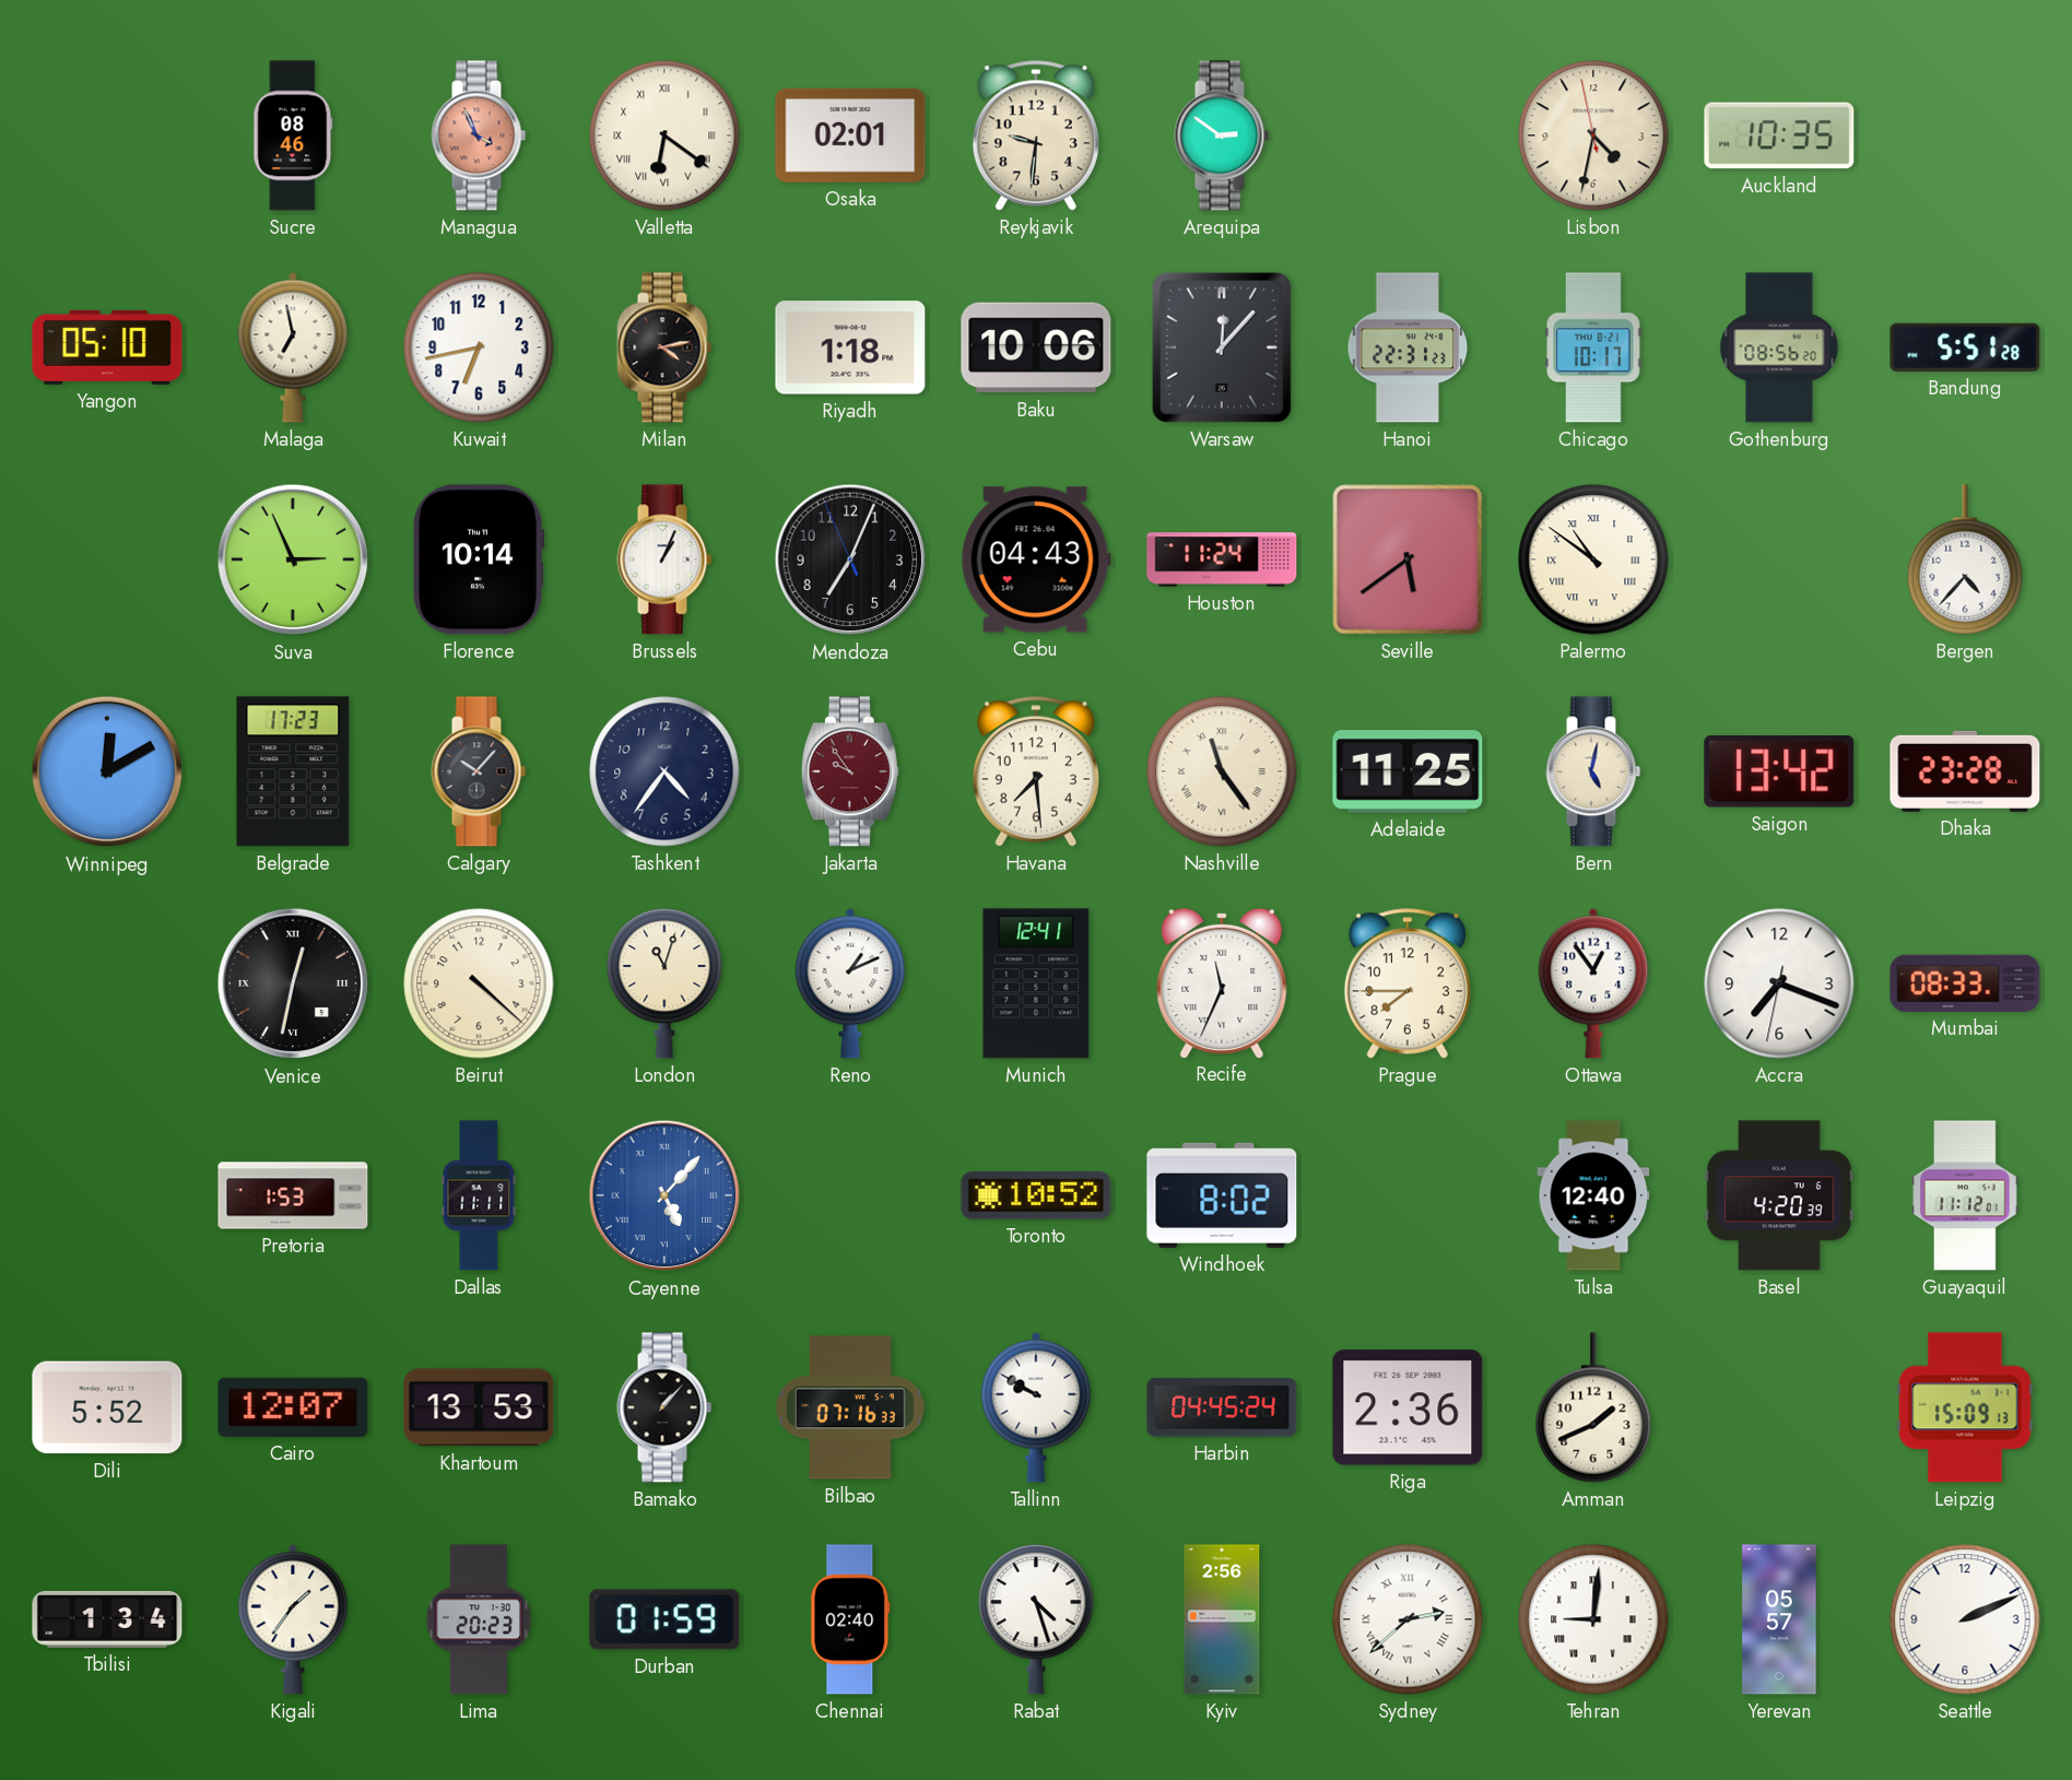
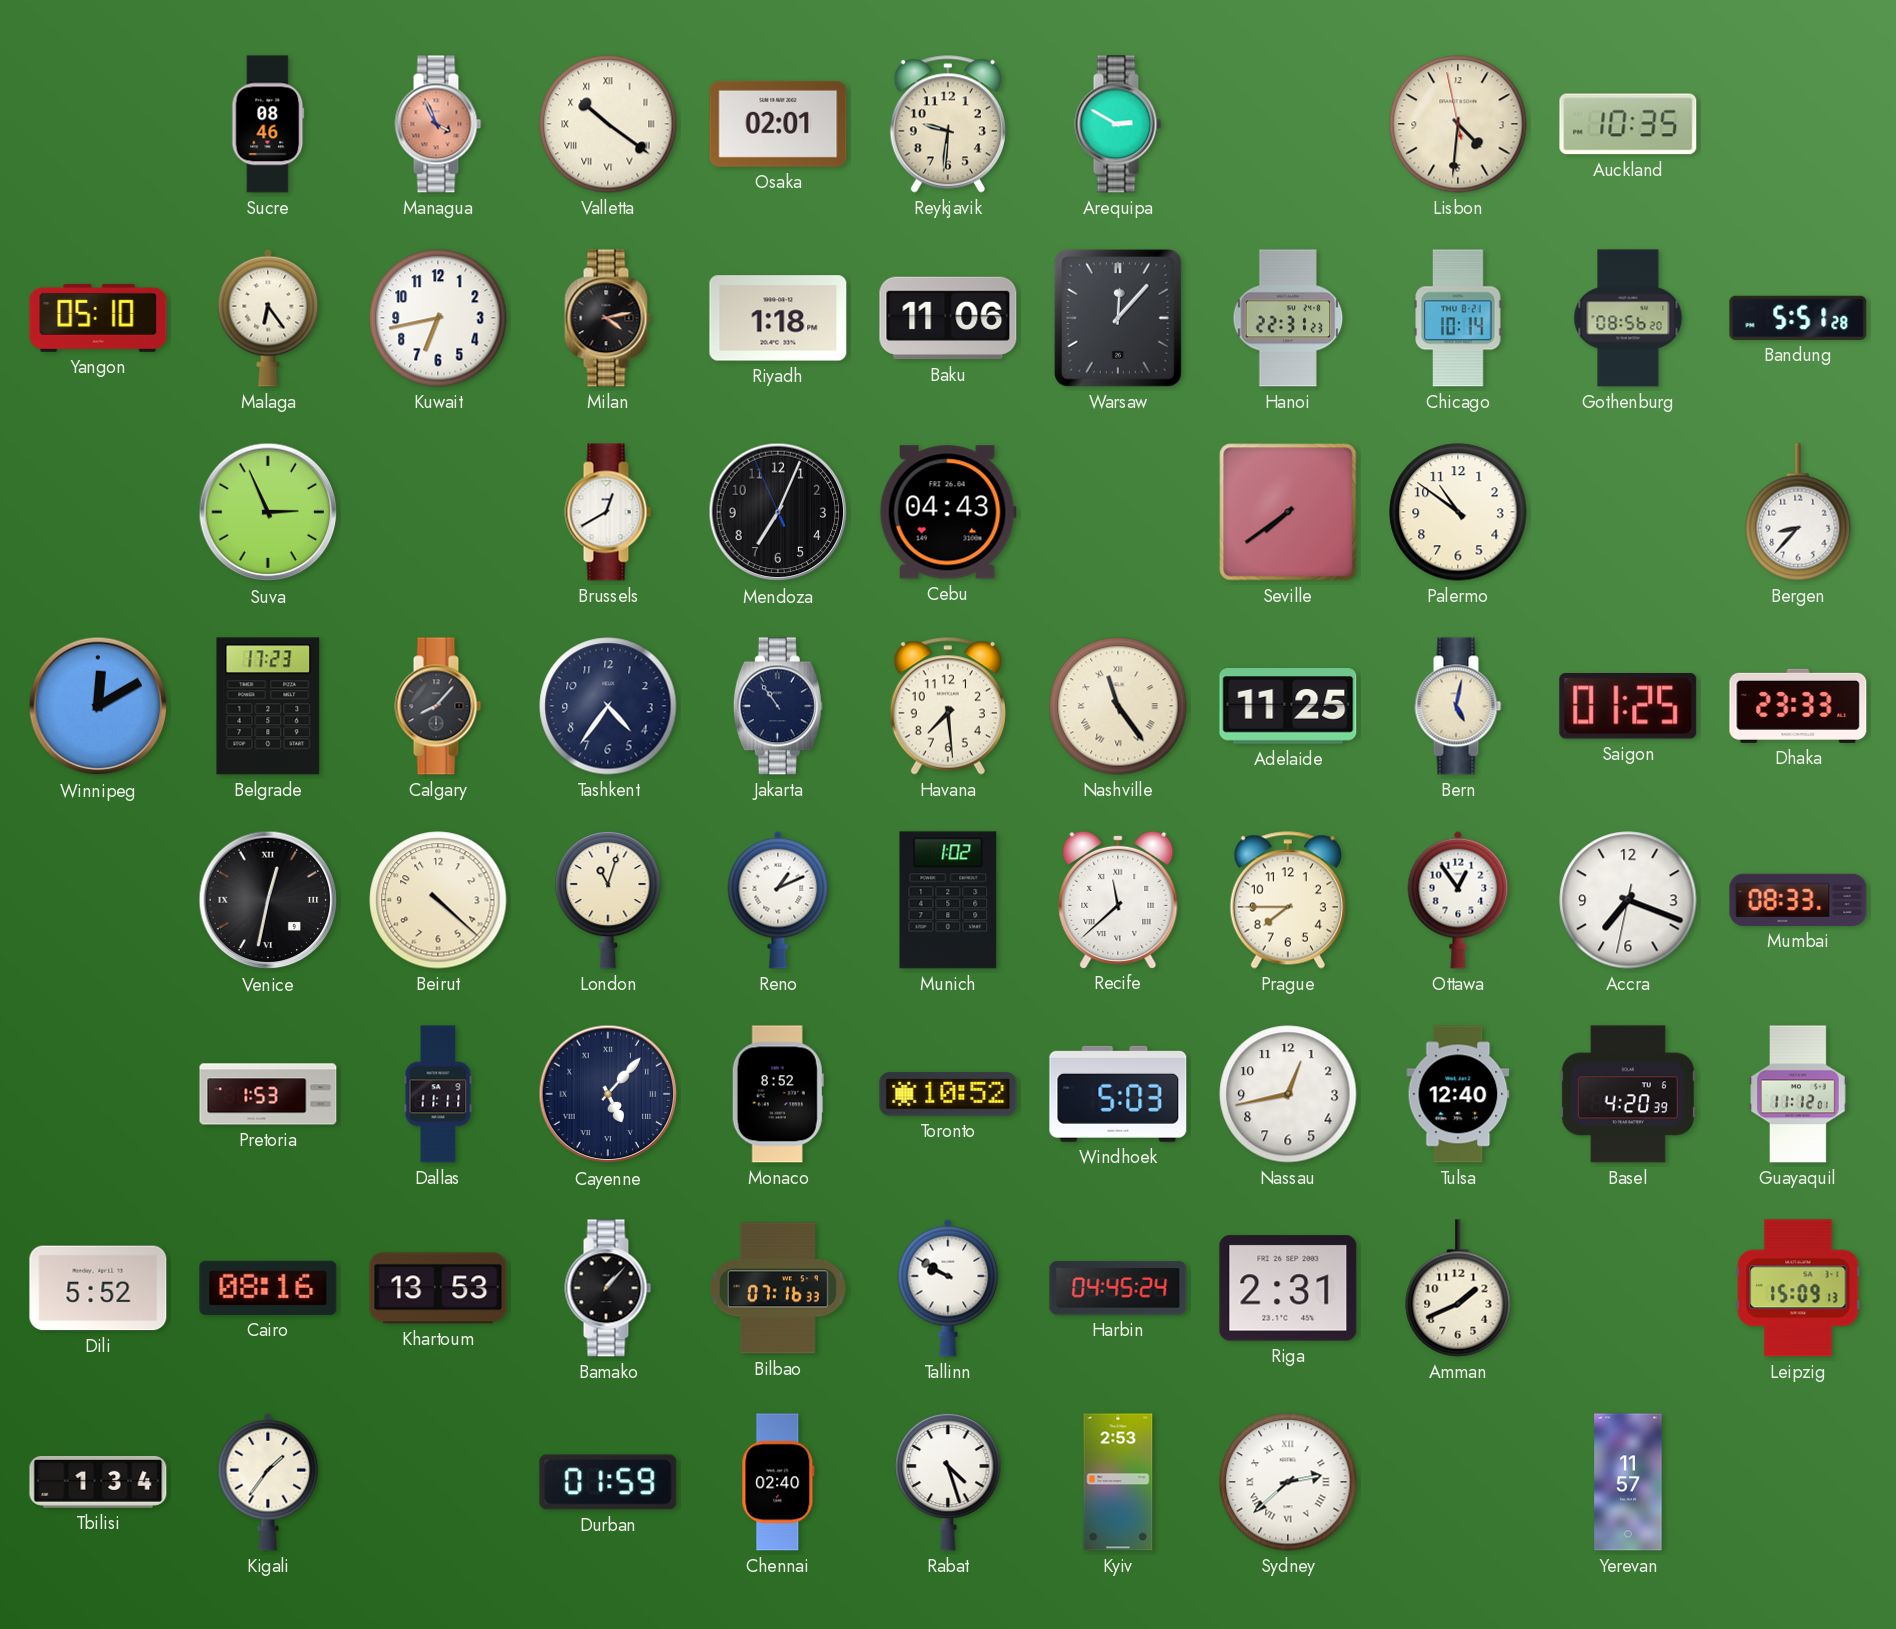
Valletta: 6:21 -> 10:21
Arequipa: 2:51 -> 2:50
Lisbon: 4:31 -> 4:30
Malaga: 6:58 -> 6:24
Baku: 10:06 -> 11:06
Chicago: 10:17 -> 10:14
Florence: 10:14 -> none
Brussels: 1:04 -> 12:40
Houston: 11:24 -> none
Seville: 5:39 -> 7:39
Palermo numerals: Roman -> Arabic
Bergen: 4:37 -> 8:37
Calgary: 10:07 -> 8:07
Jakarta: 9:54 -> 10:54
Jakarta dial: burgundy -> navy
Saigon: 13:42 -> 01:25
Dhaka: 23:28 -> 23:33
Munich: 12:41 -> 1:02
Recife: 11:34 -> 11:38
Cayenne dial: blue -> navy
Monaco: none -> 8:52
Windhoek: 8:02 -> 5:03
Nassau: none -> 12:43
Cairo: 12:07 -> 08:16
Riga: 2:36 -> 2:31
Lima: 20:23 -> none
Kyiv: 2:56 -> 2:53
Tehran: 9:01 -> none
Yerevan: 05:57 -> 11:57
Seattle: 2:11 -> none
